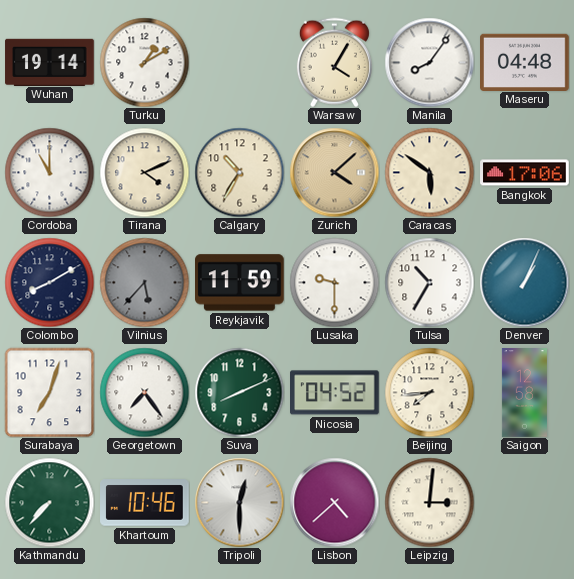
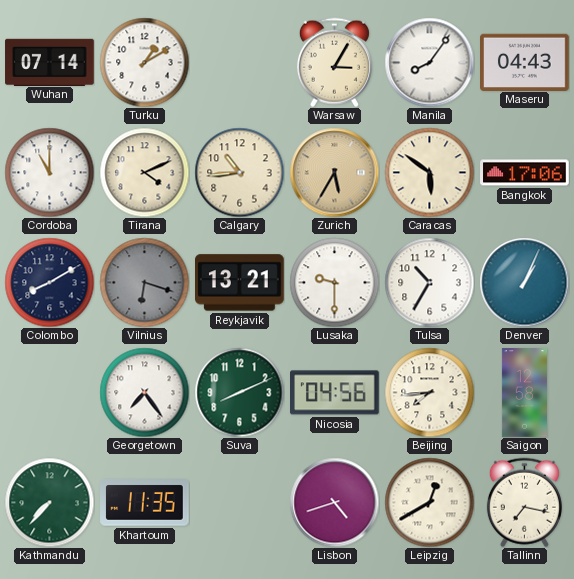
Wuhan: 19:14 -> 07:14
Warsaw: 4:05 -> 3:05
Maseru: 04:48 -> 04:43
Calgary: 10:35 -> 10:44
Zurich: 4:08 -> 5:35
Vilnius: 5:37 -> 6:18
Reykjavik: 11:59 -> 13:21
Surabaya: 7:03 -> none
Nicosia: 04:52 -> 04:56
Khartoum: 10:46 -> 11:35
Tripoli: 12:30 -> none
Lisbon: 4:38 -> 4:42
Leipzig: 3:01 -> 12:40
Tallinn: none -> 7:17
